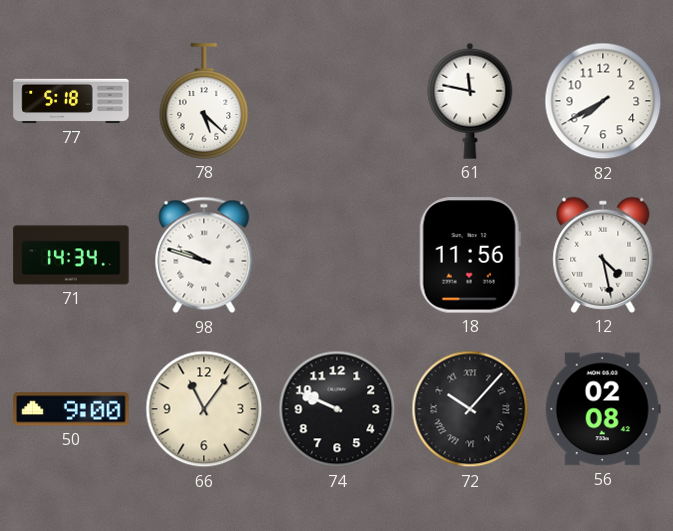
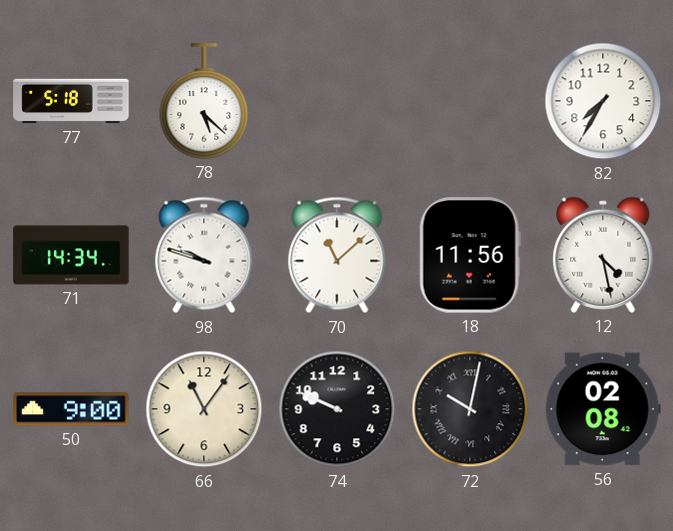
61: 11:47 -> none
82: 7:40 -> 7:35
70: none -> 11:08
72: 10:07 -> 10:02
